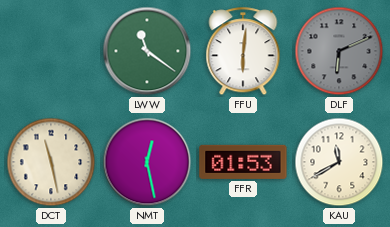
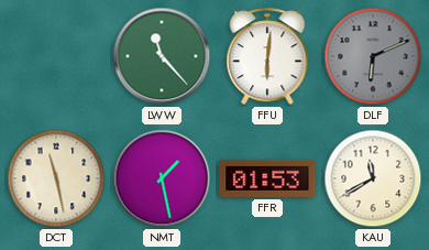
LWW: 11:21 -> 11:23
NMT: 12:28 -> 1:28
